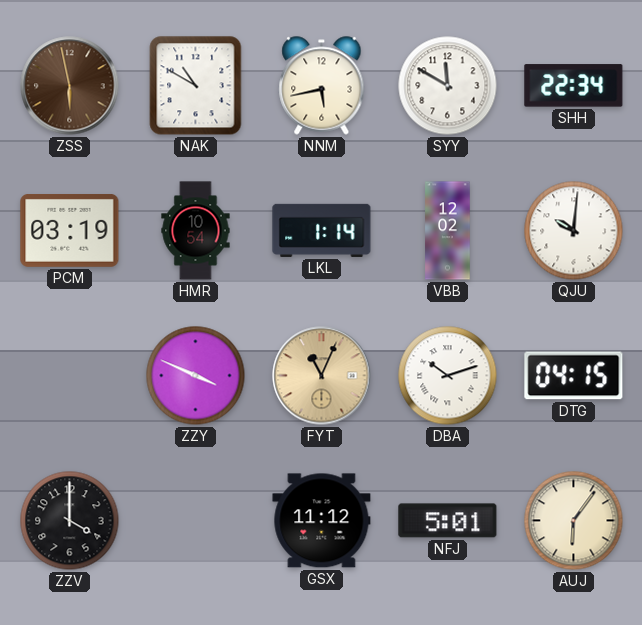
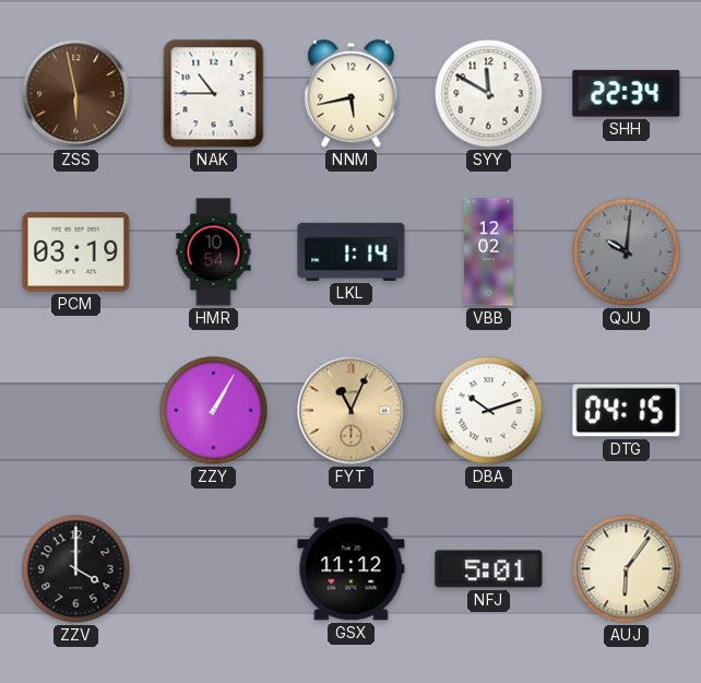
NAK: 10:50 -> 10:45
QJU dial: white -> grey
ZZY: 3:49 -> 1:05
